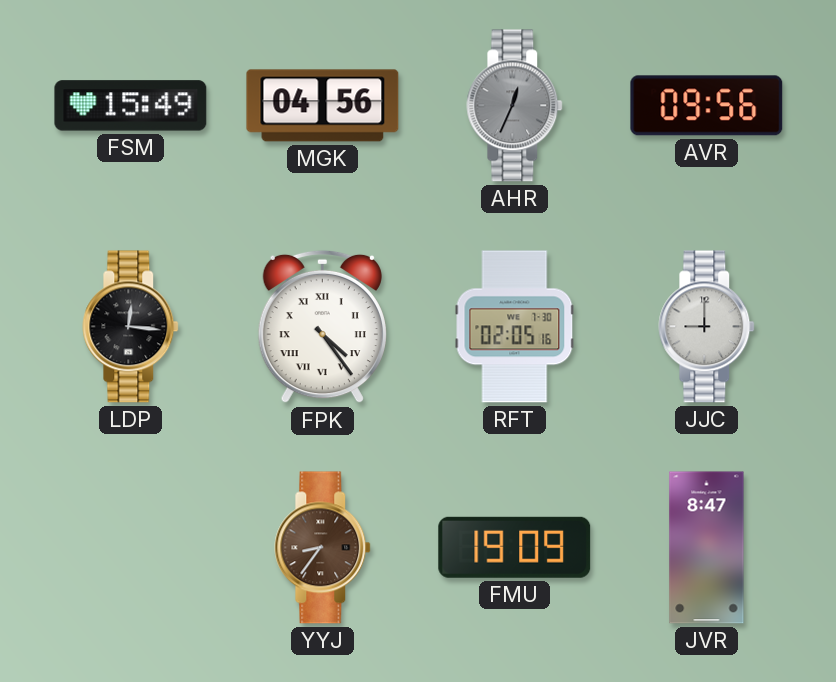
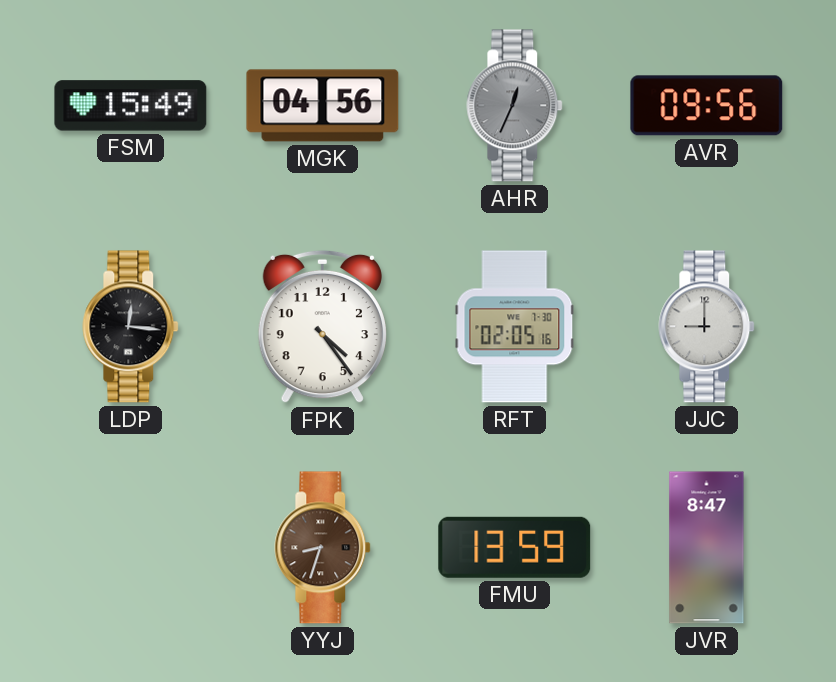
FPK numerals: Roman -> Arabic
YYJ: 8:36 -> 8:33
FMU: 19:09 -> 13:59
